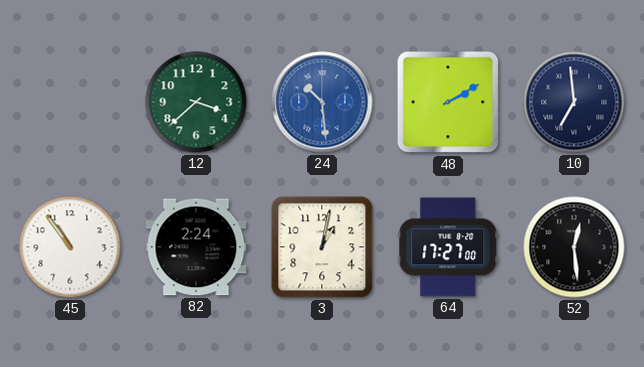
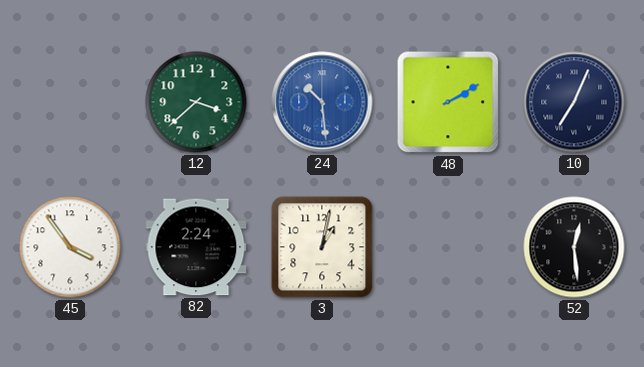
10: 6:59 -> 7:04
45: 10:54 -> 3:54
64: 17:27 -> none
